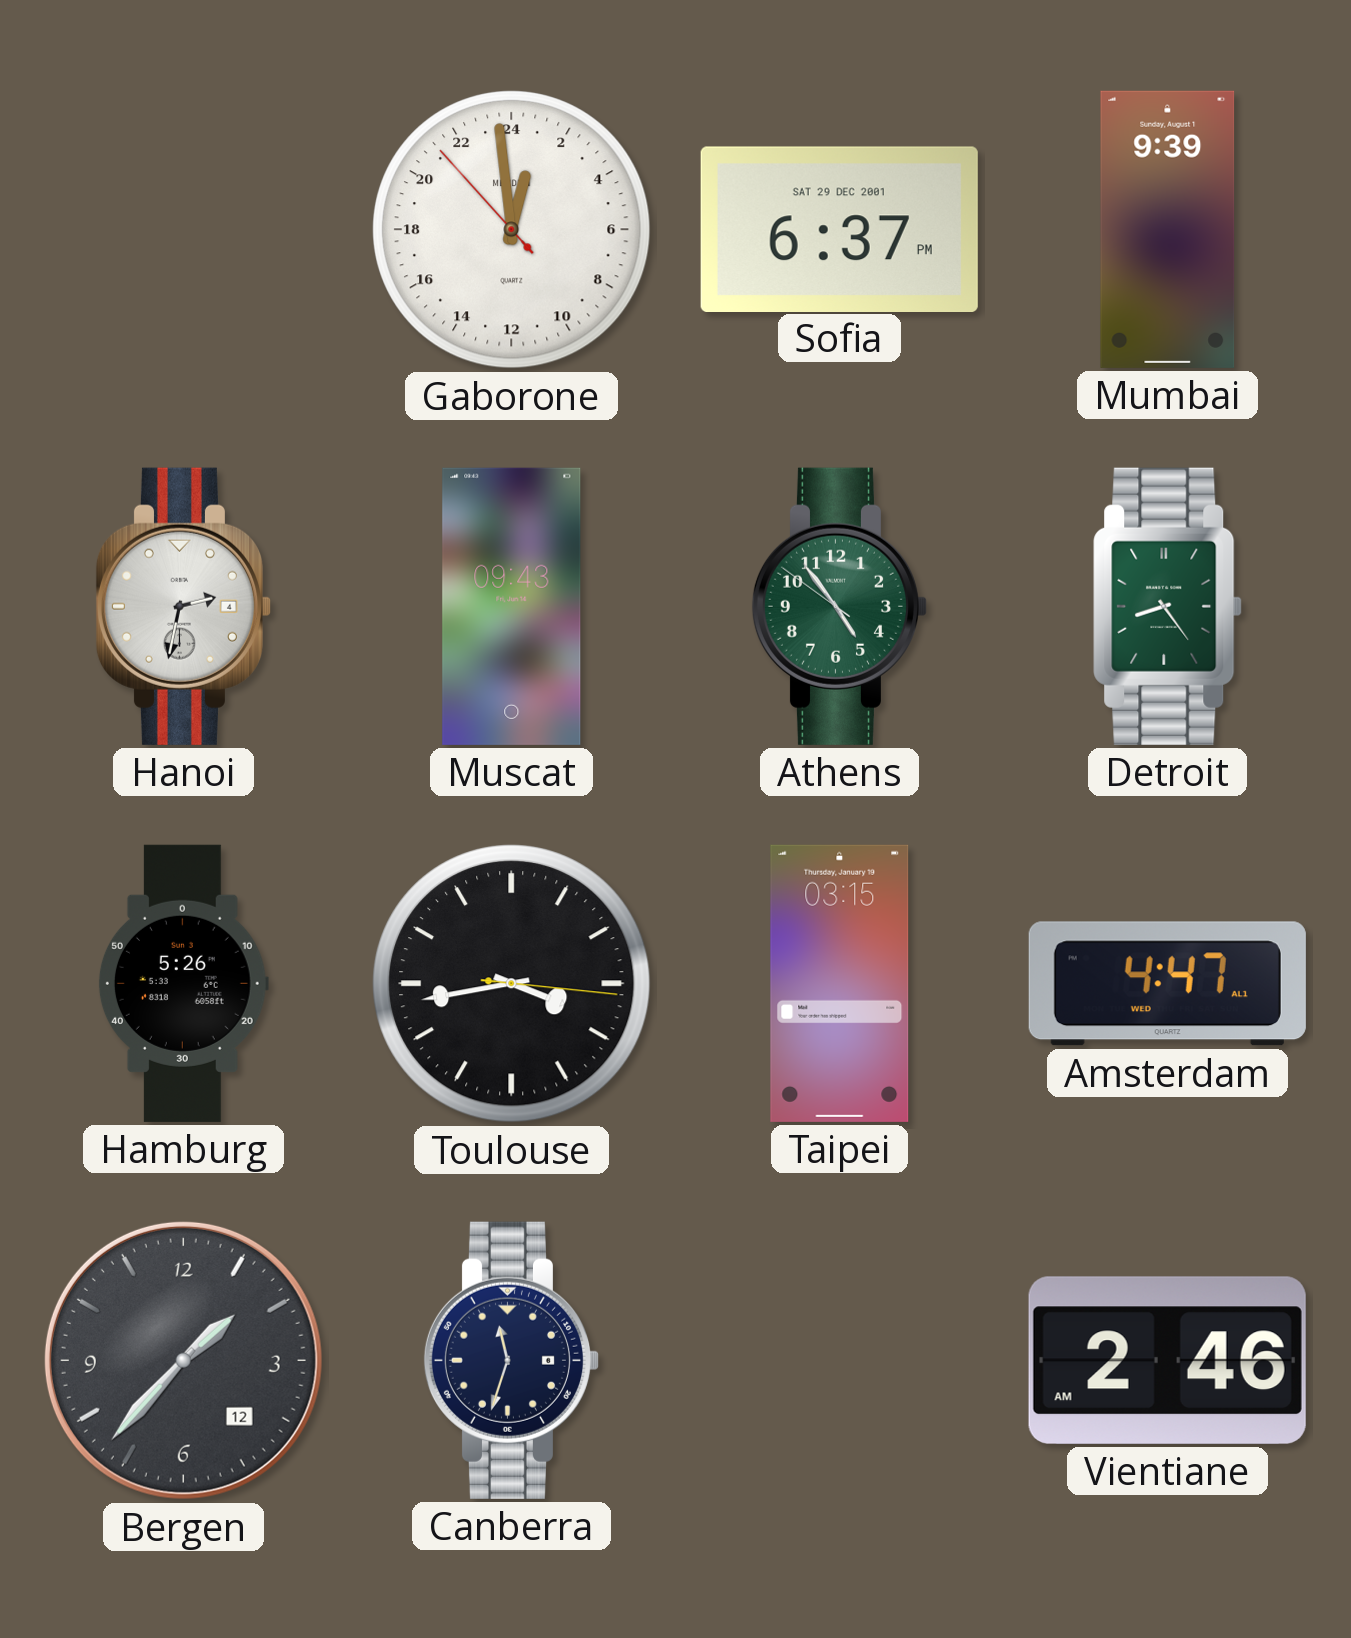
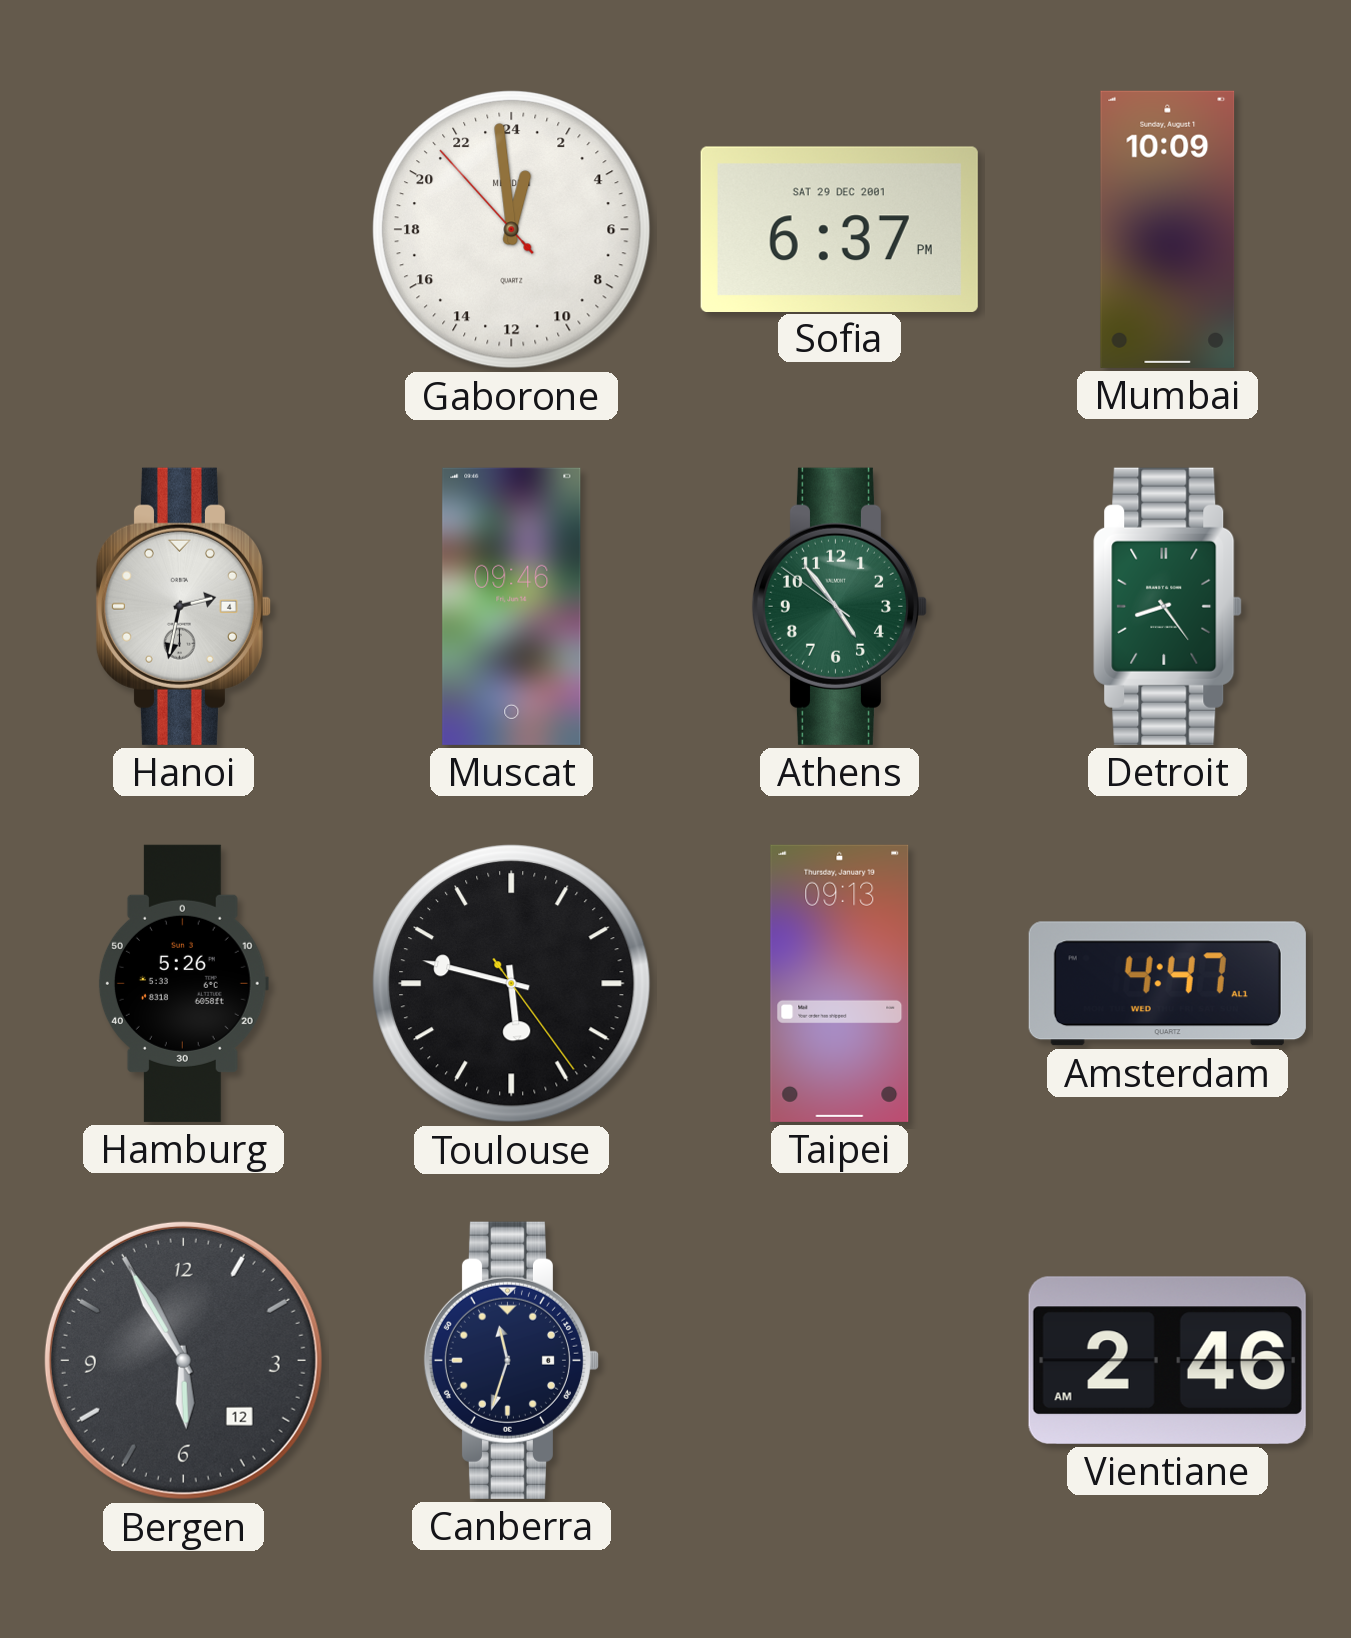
Mumbai: 9:39 -> 10:09
Muscat: 09:43 -> 09:46
Toulouse: 3:43 -> 5:47
Taipei: 03:15 -> 09:13
Bergen: 1:37 -> 5:55
